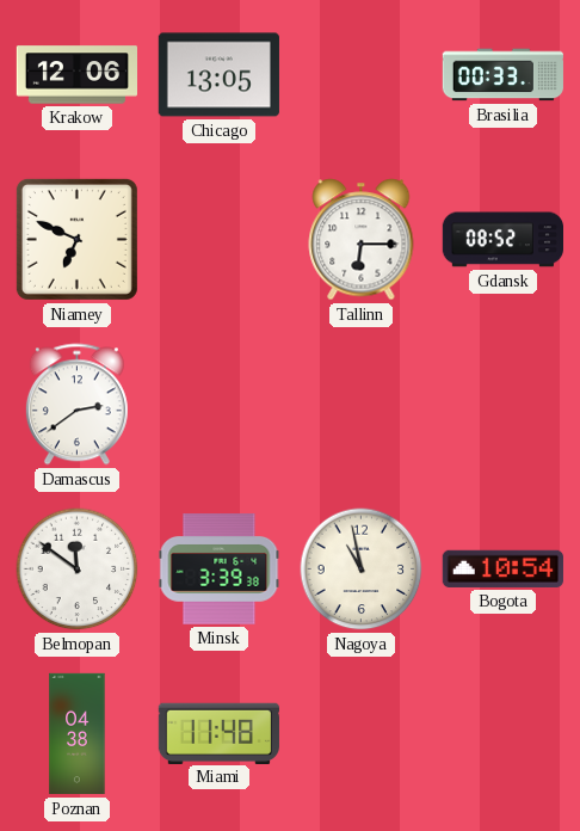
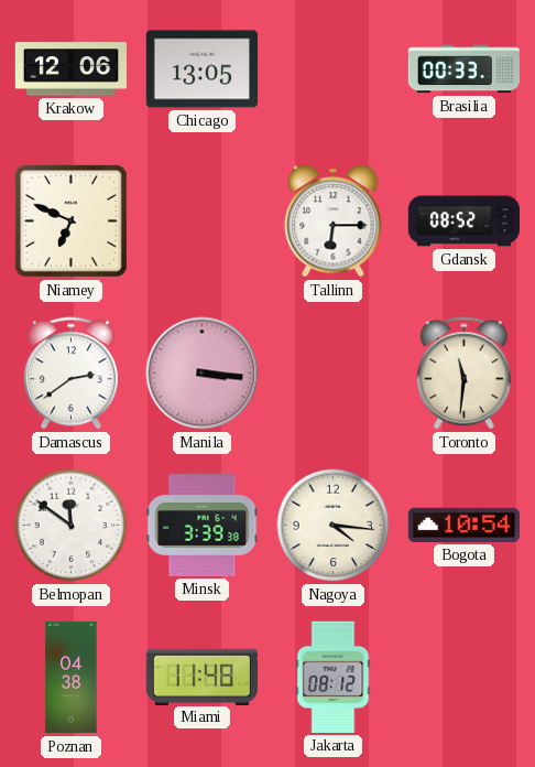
Manila: none -> 3:16
Toronto: none -> 11:31
Nagoya: 10:58 -> 4:16
Jakarta: none -> 08:12
